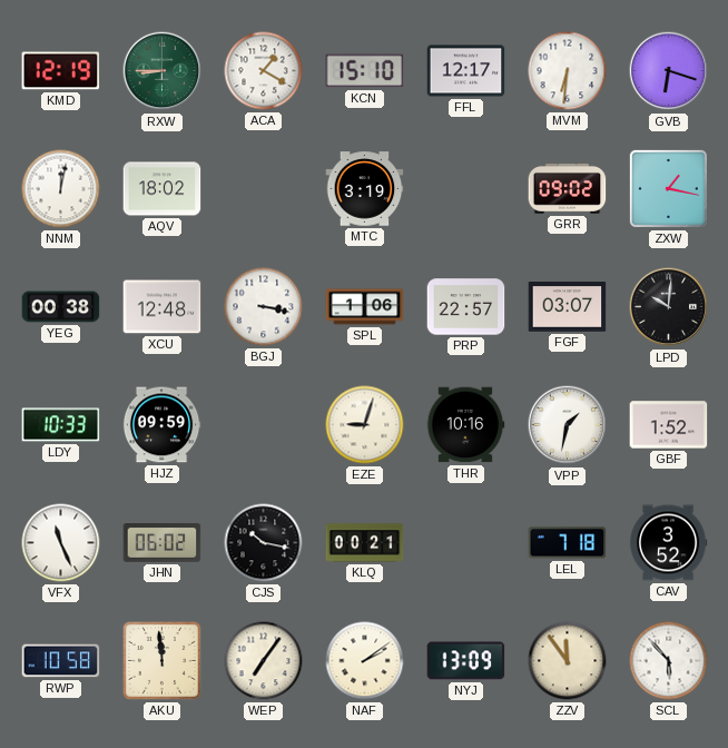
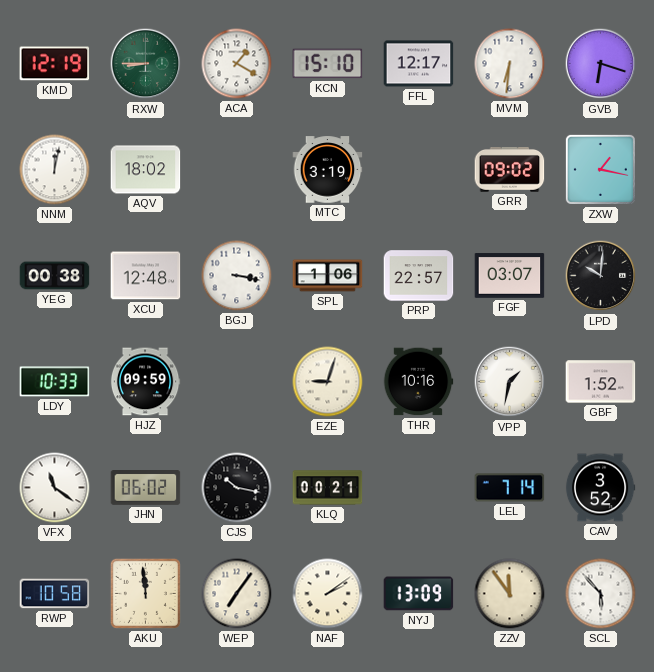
VFX: 11:26 -> 11:21
LEL: 7:18 -> 7:14
